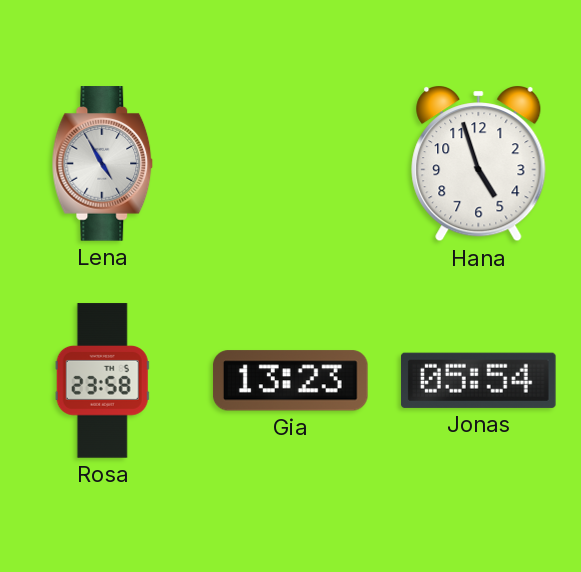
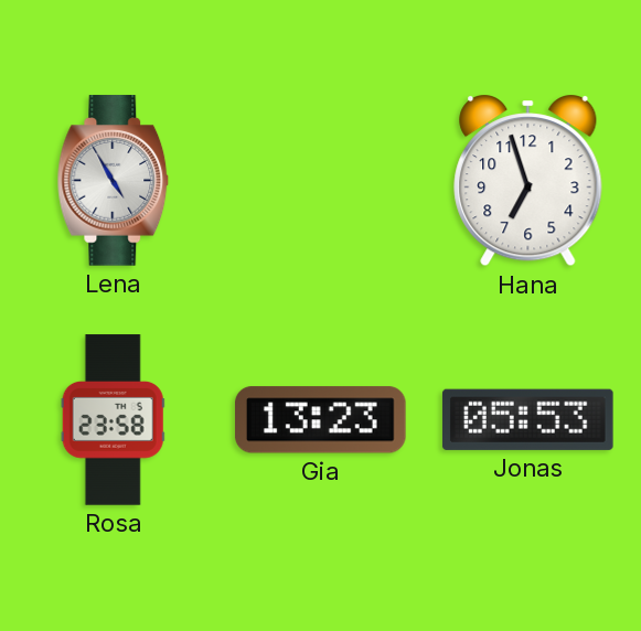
Hana: 4:57 -> 6:57
Jonas: 05:54 -> 05:53
